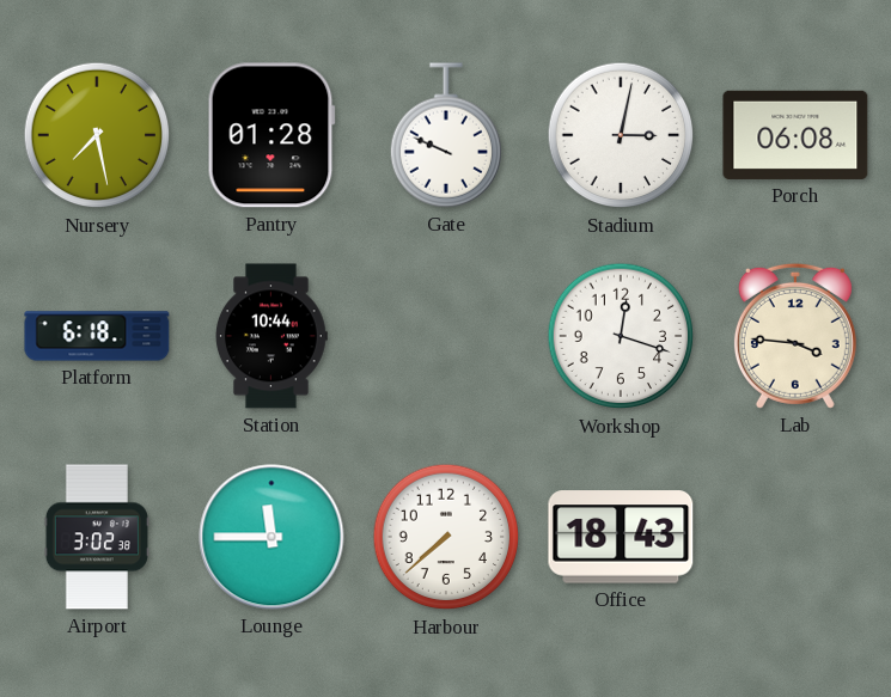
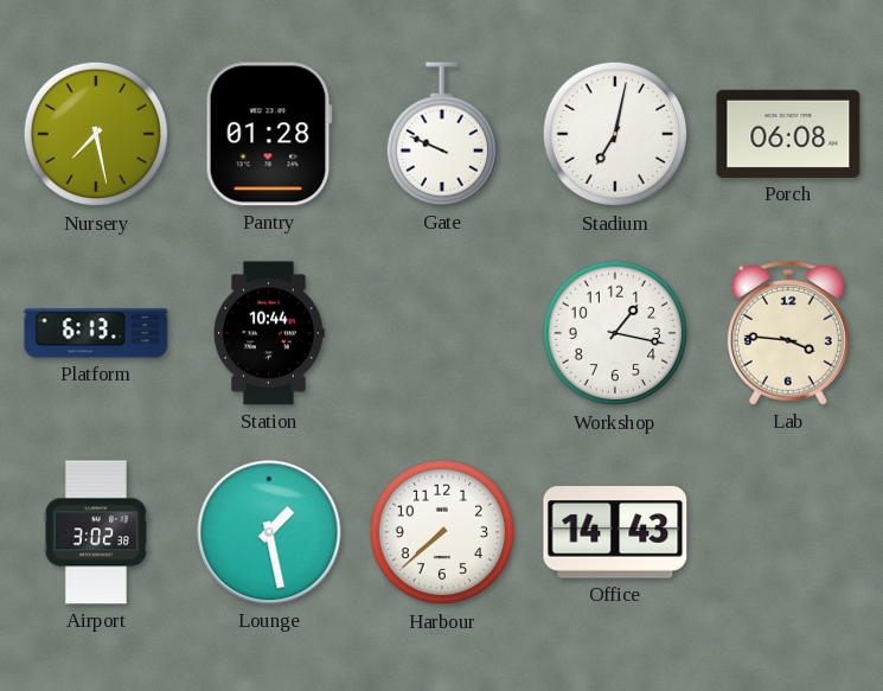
Stadium: 3:02 -> 7:02
Platform: 6:18 -> 6:13
Workshop: 12:18 -> 1:17
Lounge: 11:45 -> 1:28
Office: 18:43 -> 14:43
